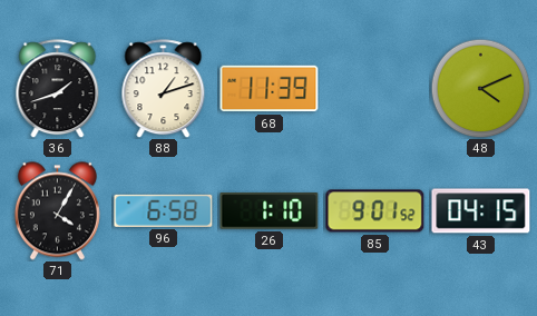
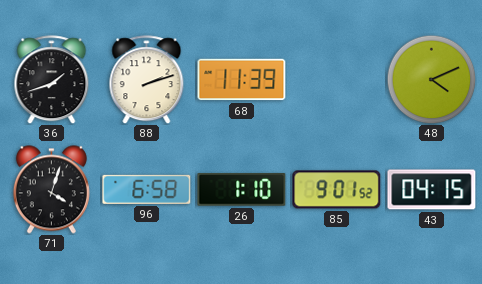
88: 1:12 -> 2:12
71: 4:05 -> 4:03
